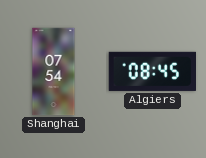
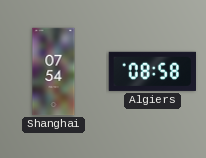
Algiers: 08:45 -> 08:58
